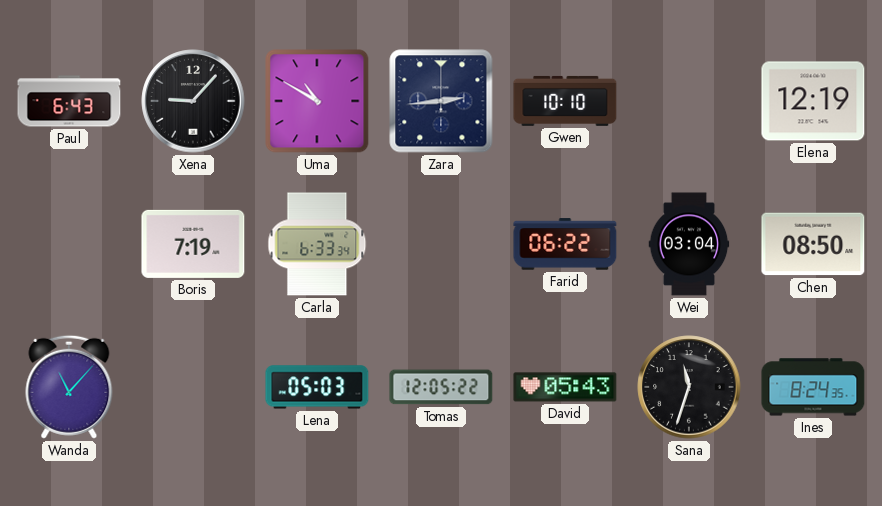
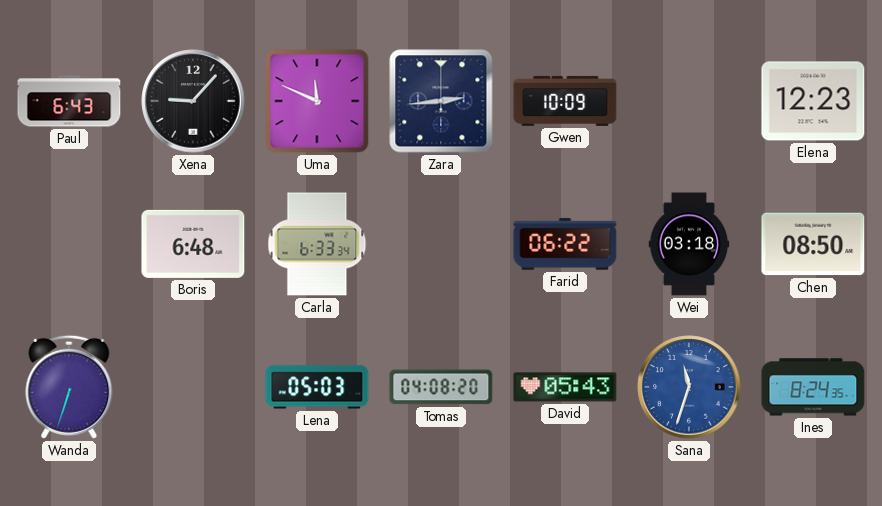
Uma: 10:50 -> 11:49
Gwen: 10:10 -> 10:09
Elena: 12:19 -> 12:23
Boris: 7:19 -> 6:48
Wei: 03:04 -> 03:18
Wanda: 11:07 -> 6:33
Tomas: 12:05 -> 04:08
Sana dial: black -> blue
